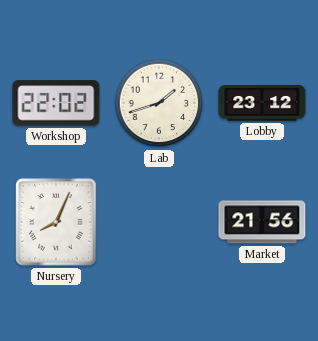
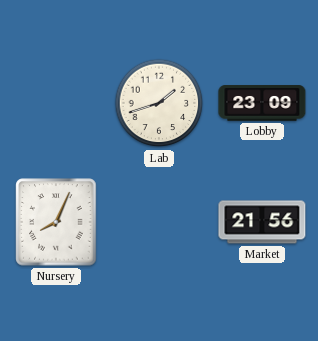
Workshop: 22:02 -> none
Lobby: 23:12 -> 23:09
